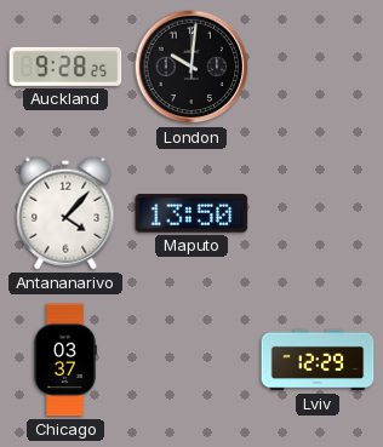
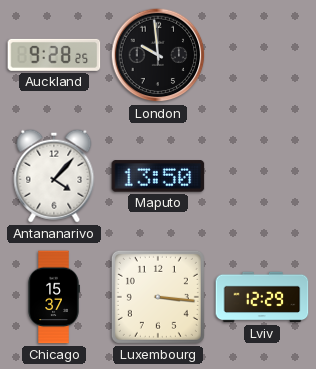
London: 10:01 -> 9:59
Chicago: 03:37 -> 15:37
Luxembourg: none -> 3:16
